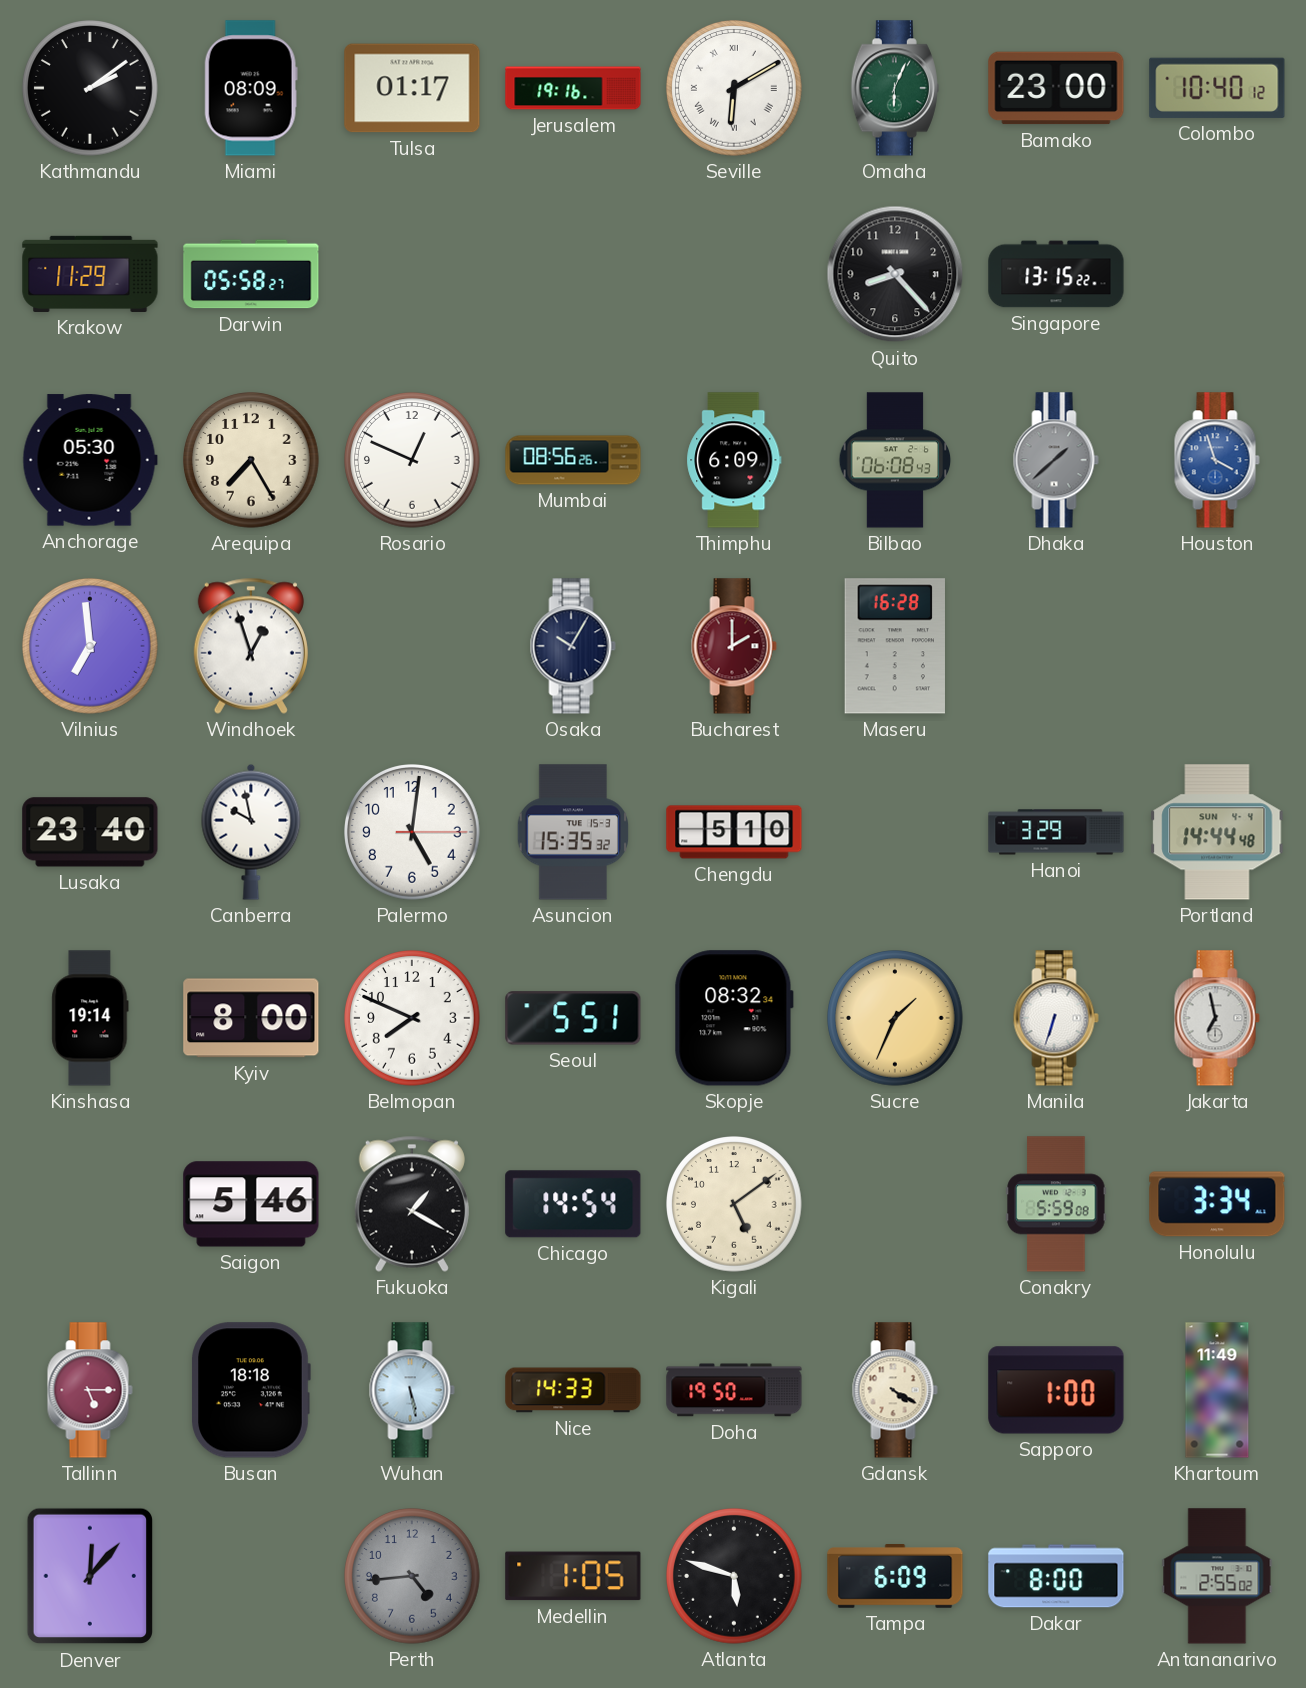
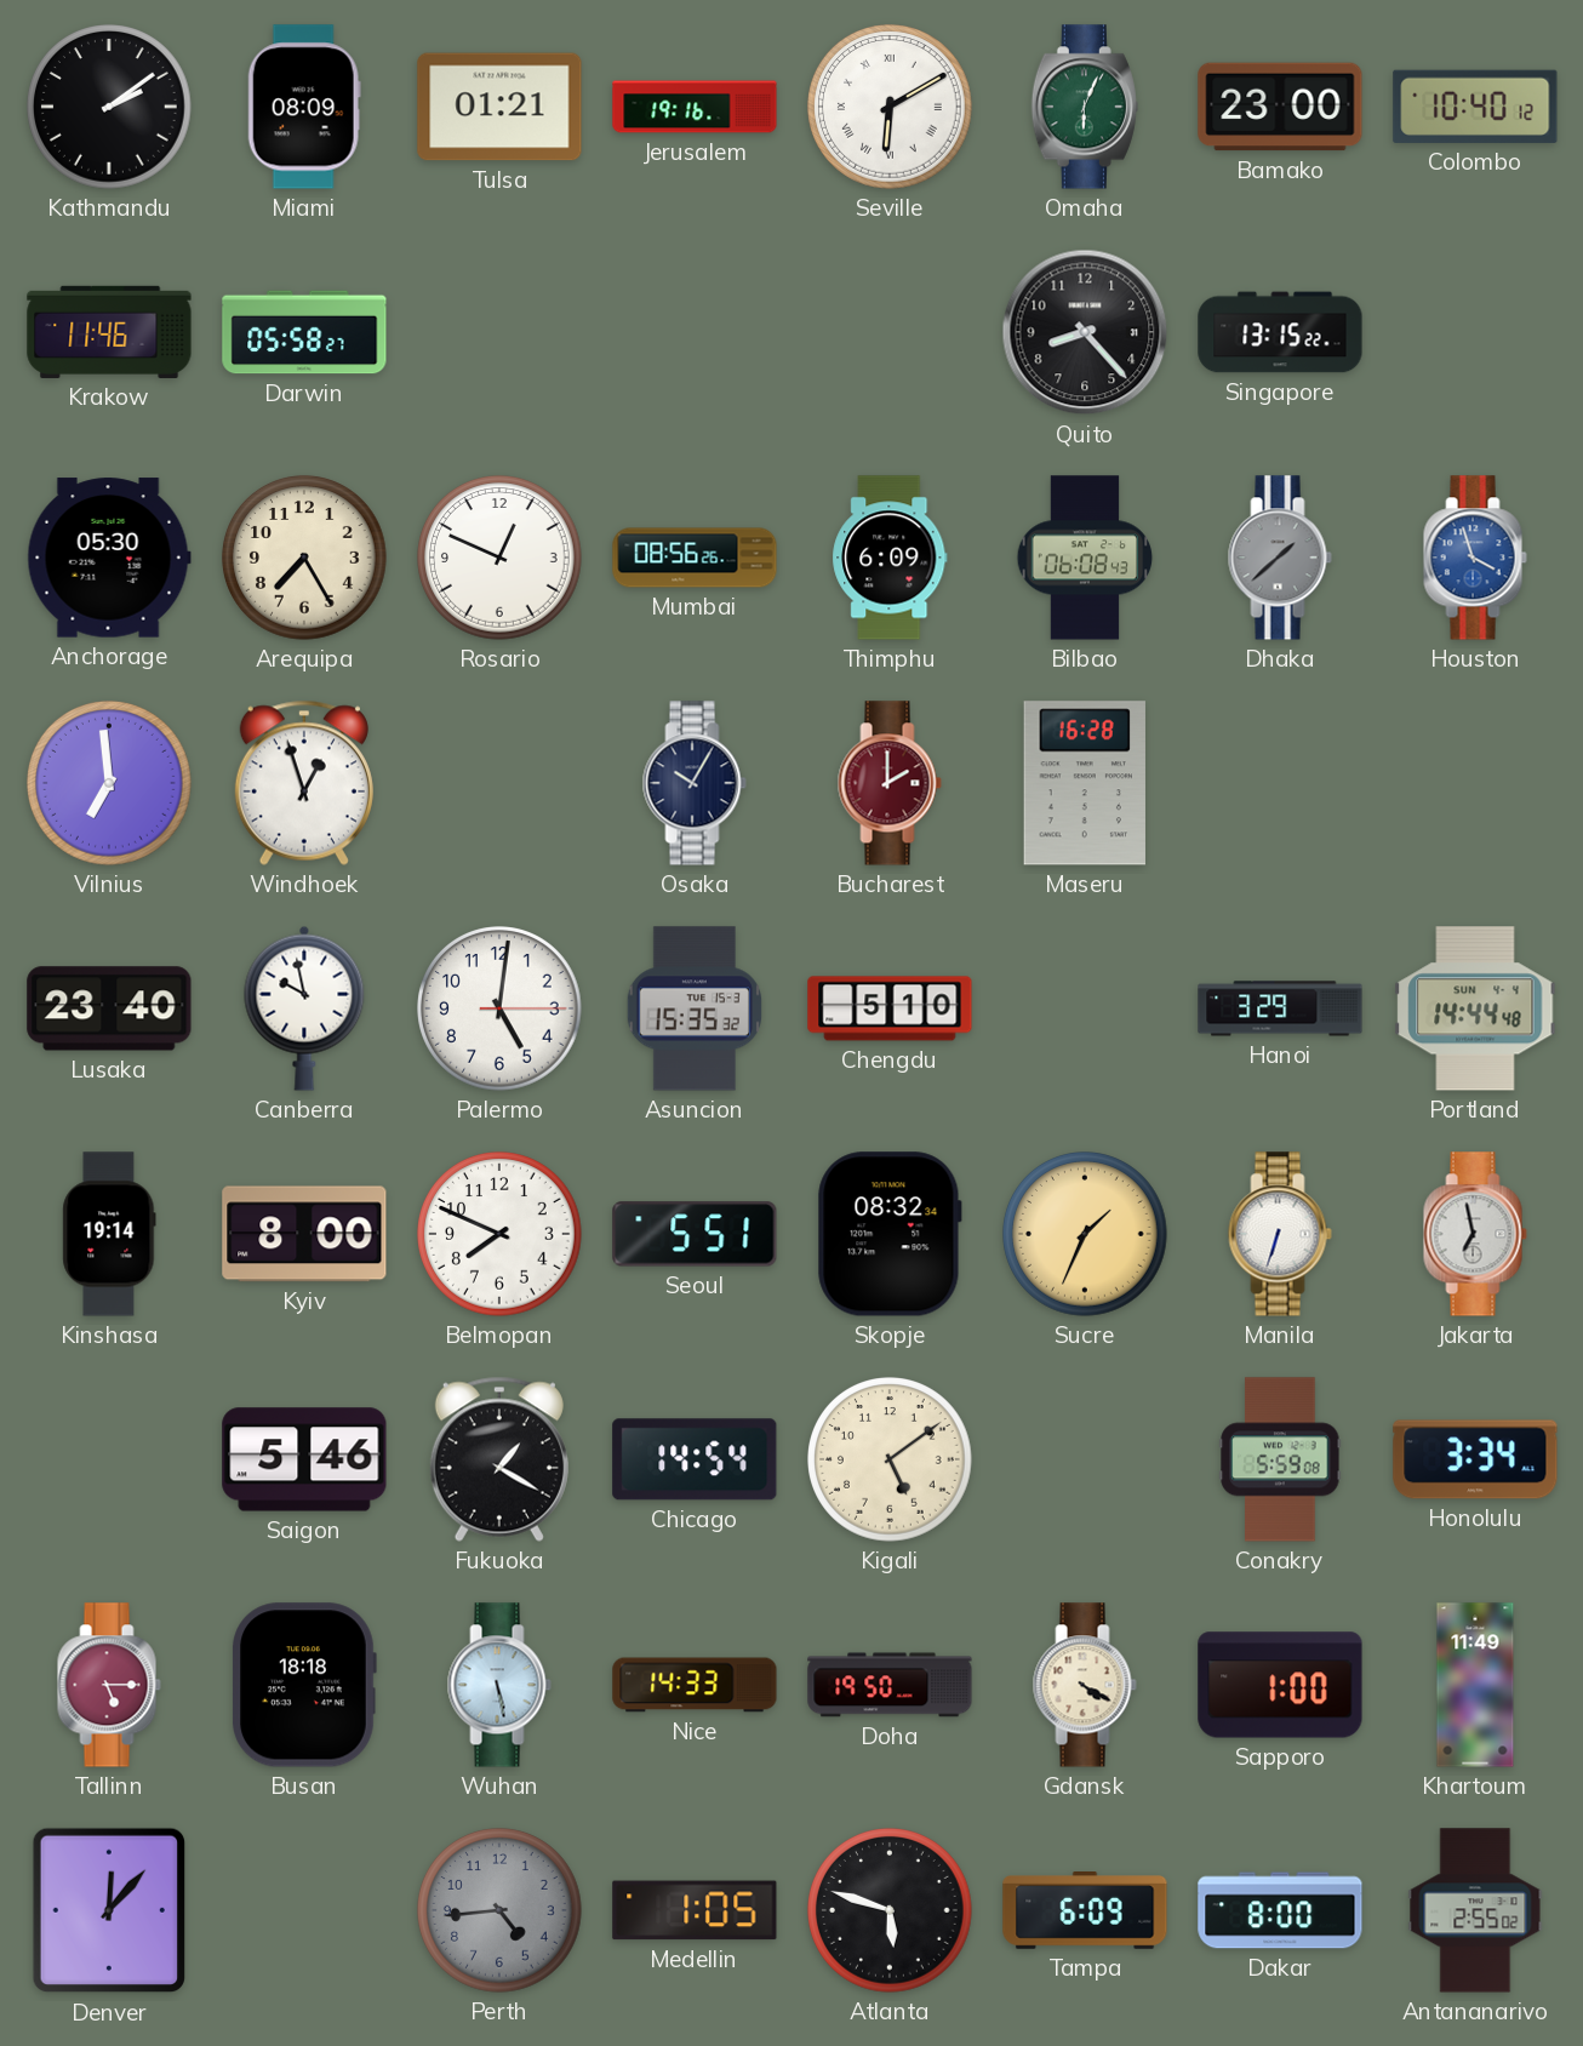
Tulsa: 01:17 -> 01:21
Krakow: 11:29 -> 11:46
